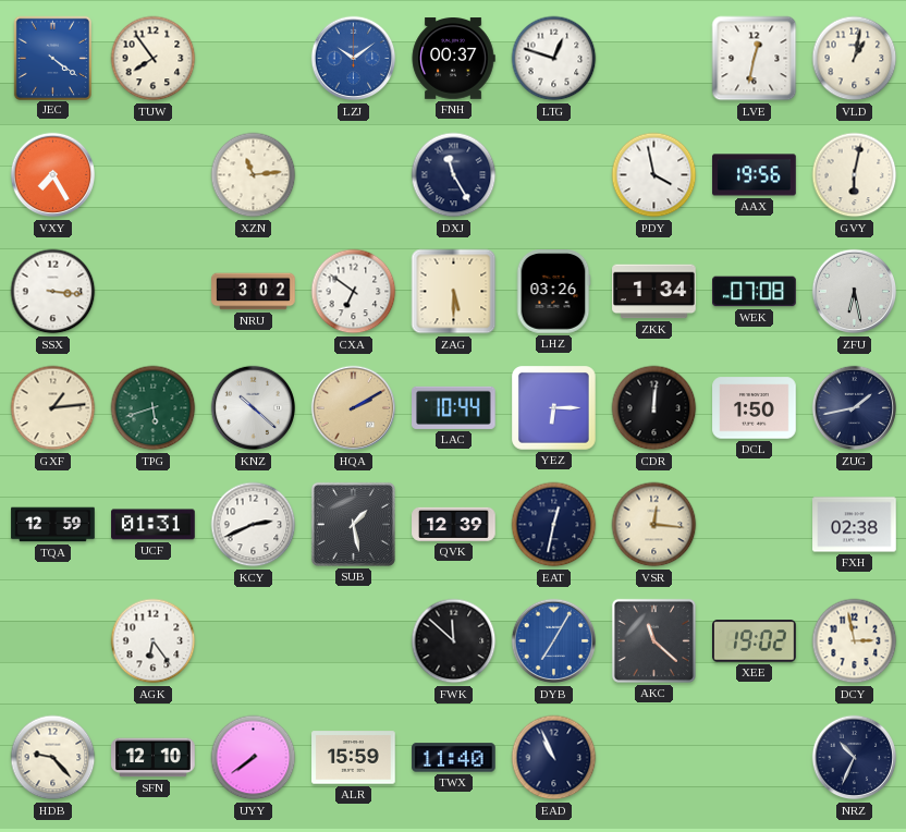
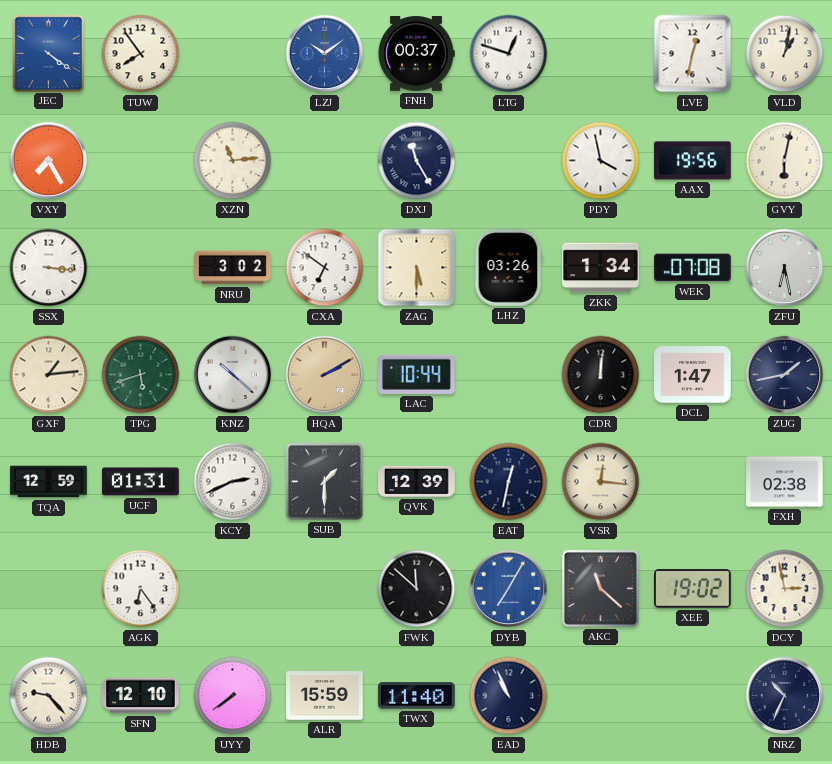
YEZ: 6:15 -> none
DCL: 1:50 -> 1:47
SUB: 1:28 -> 1:30
